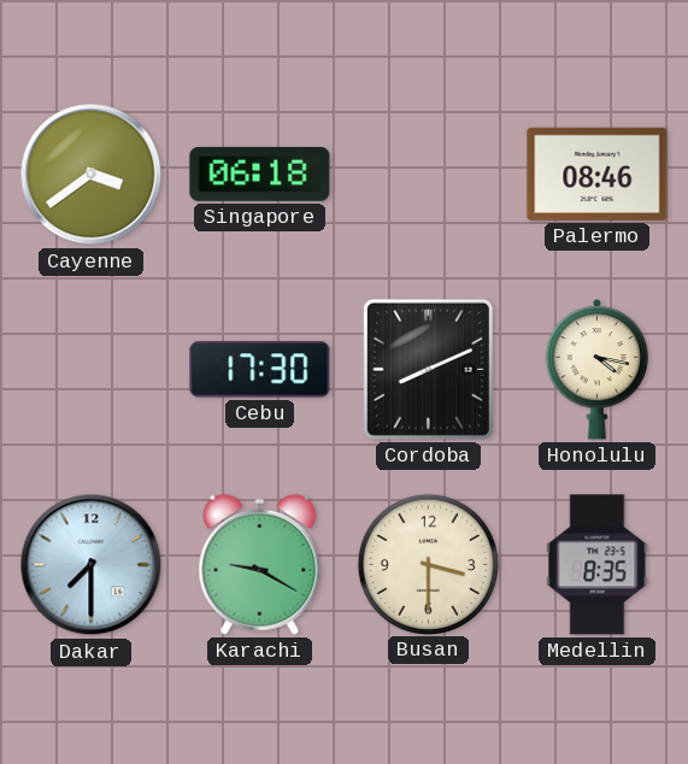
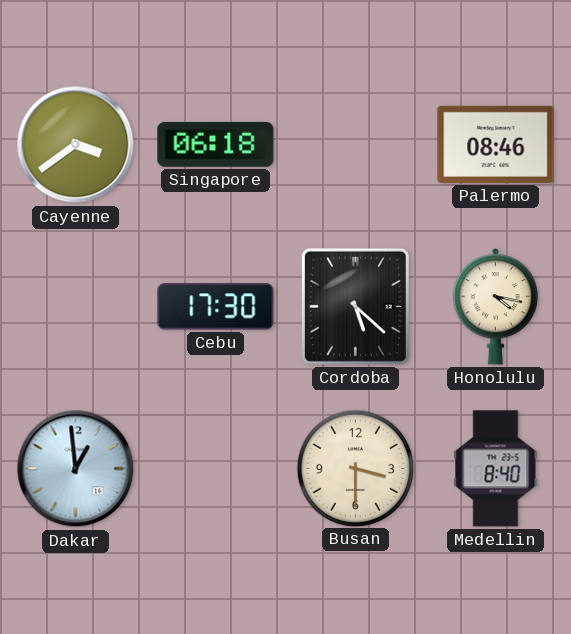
Cordoba: 8:11 -> 5:22
Dakar: 7:30 -> 12:59
Karachi: 9:20 -> none
Medellin: 8:35 -> 8:40
